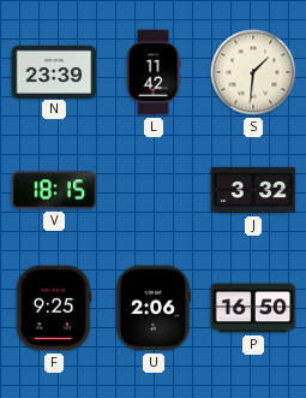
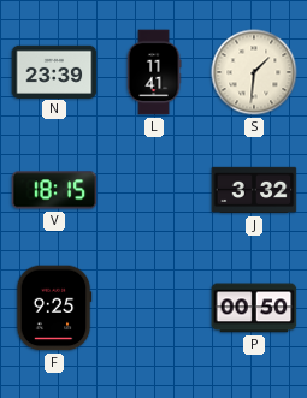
L: 11:42 -> 11:41
U: 2:06 -> none
P: 16:50 -> 00:50
